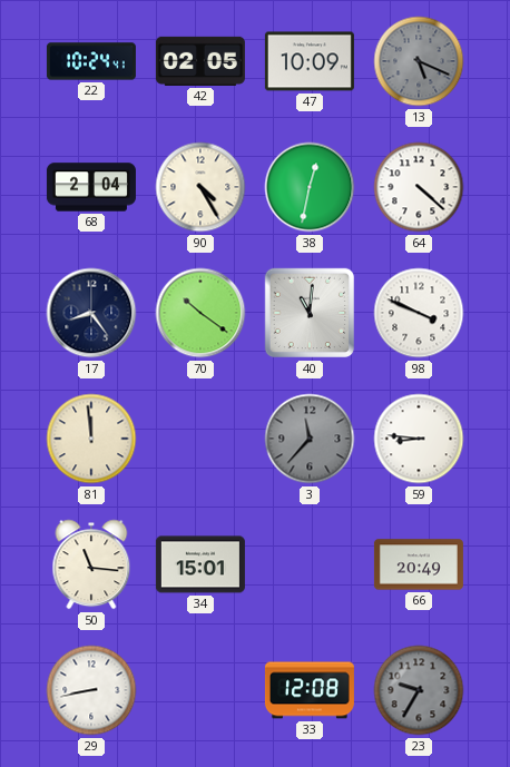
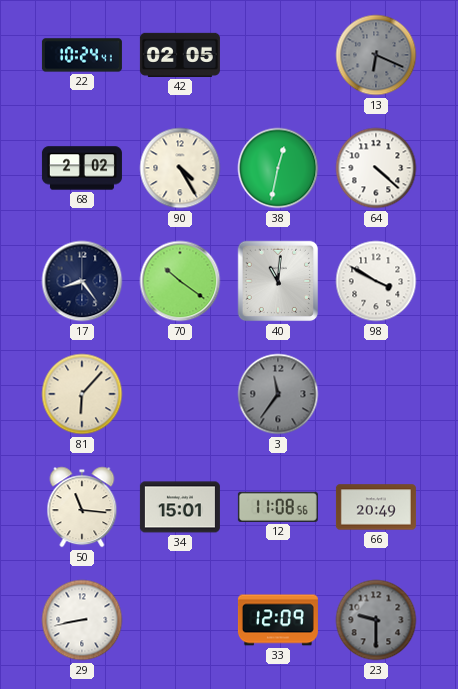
47: 10:09 -> none
13: 5:19 -> 6:19
68: 2:04 -> 2:02
98: 3:49 -> 3:50
81: 11:59 -> 6:07
3: 11:37 -> 11:36
59: 8:46 -> none
12: none -> 11:08
33: 12:08 -> 12:09
23: 9:35 -> 9:30
